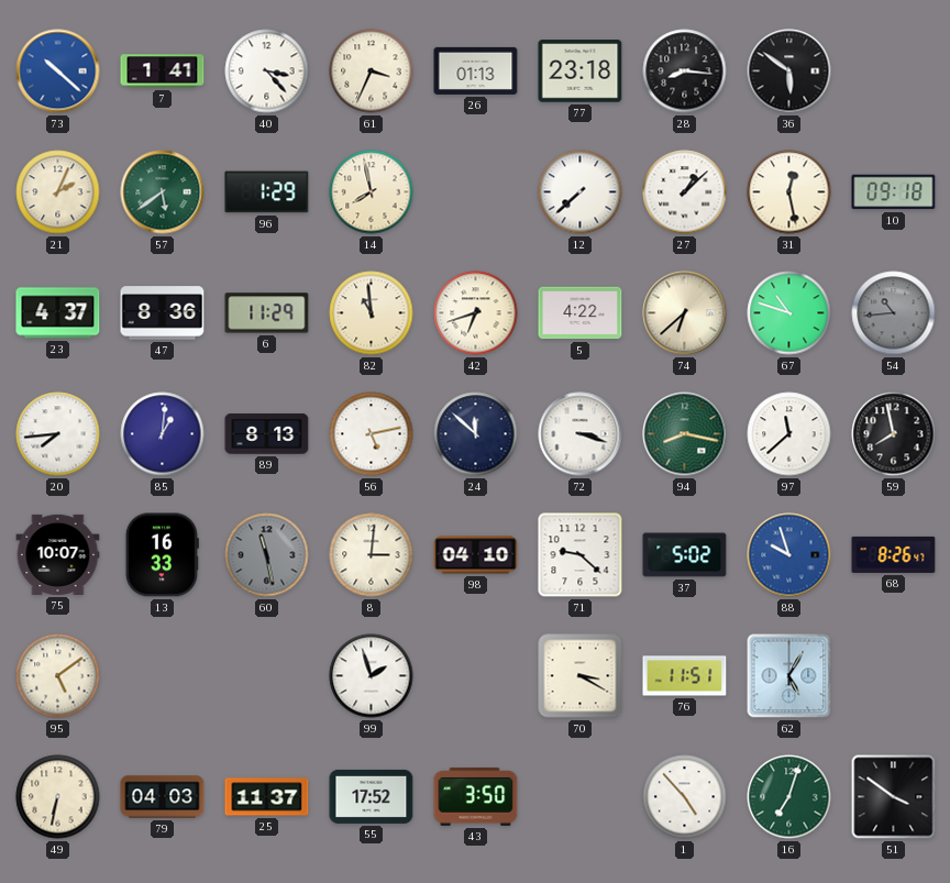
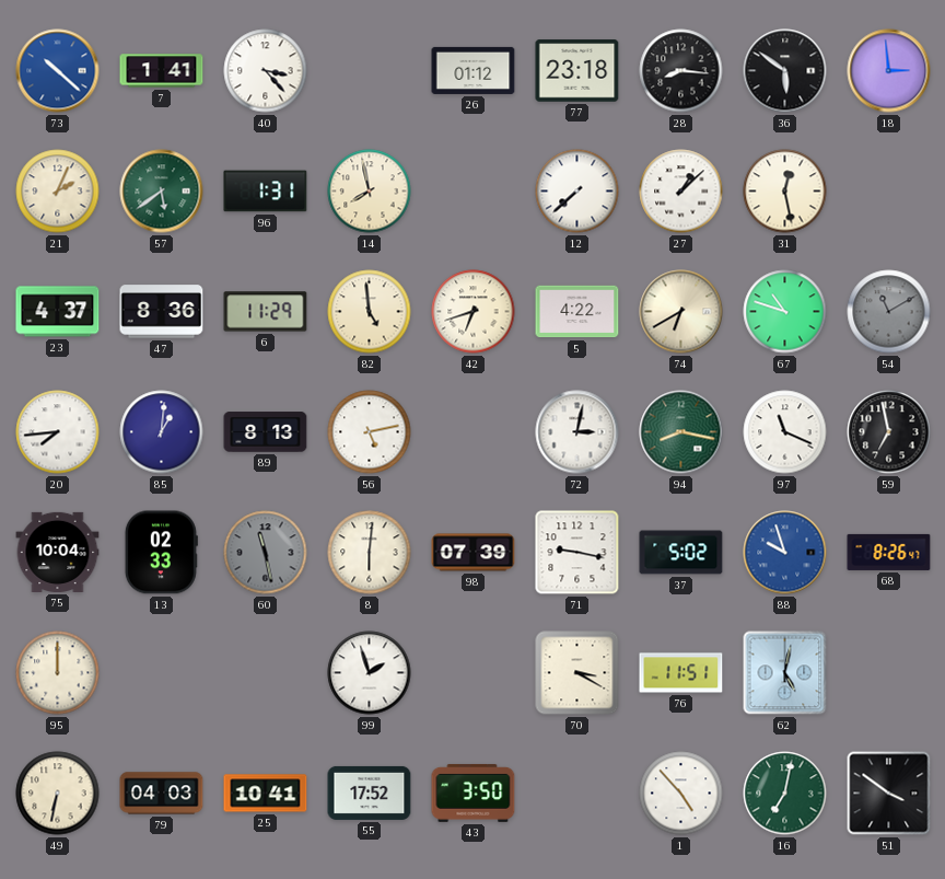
61: 3:34 -> none
26: 01:13 -> 01:12
18: none -> 2:59
96: 1:29 -> 1:31
10: 09:18 -> none
82: 10:59 -> 4:59
74: 6:38 -> 6:40
54: 10:44 -> 11:10
24: 11:52 -> none
72: 3:18 -> 3:02
97: 11:38 -> 11:19
59: 7:58 -> 6:58
75: 10:07 -> 10:04
13: 16:33 -> 02:33
8: 3:01 -> 6:01
98: 04:10 -> 07:39
71: 9:22 -> 9:17
95: 5:09 -> 12:00
62: 5:05 -> 5:02
25: 11:37 -> 10:41
16: 7:03 -> 7:02
